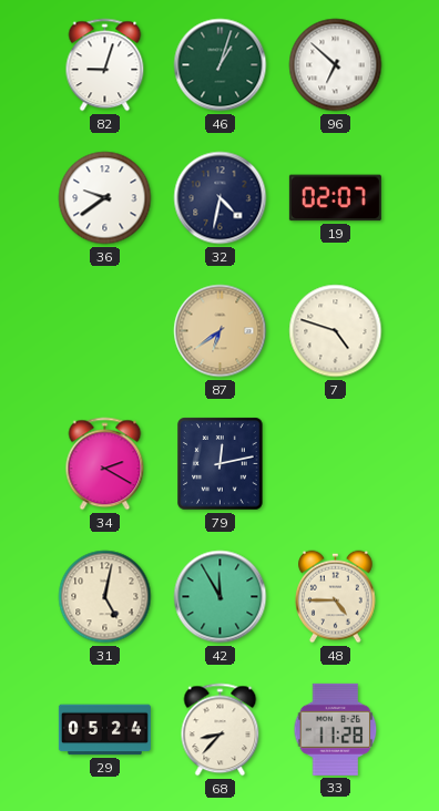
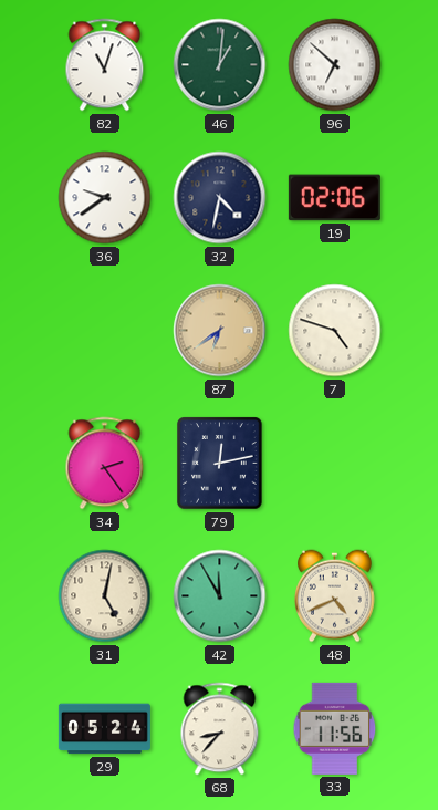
82: 9:03 -> 11:03
46: 1:03 -> 1:01
19: 02:07 -> 02:06
34: 2:20 -> 2:24
48: 4:45 -> 4:41
33: 11:28 -> 11:56
